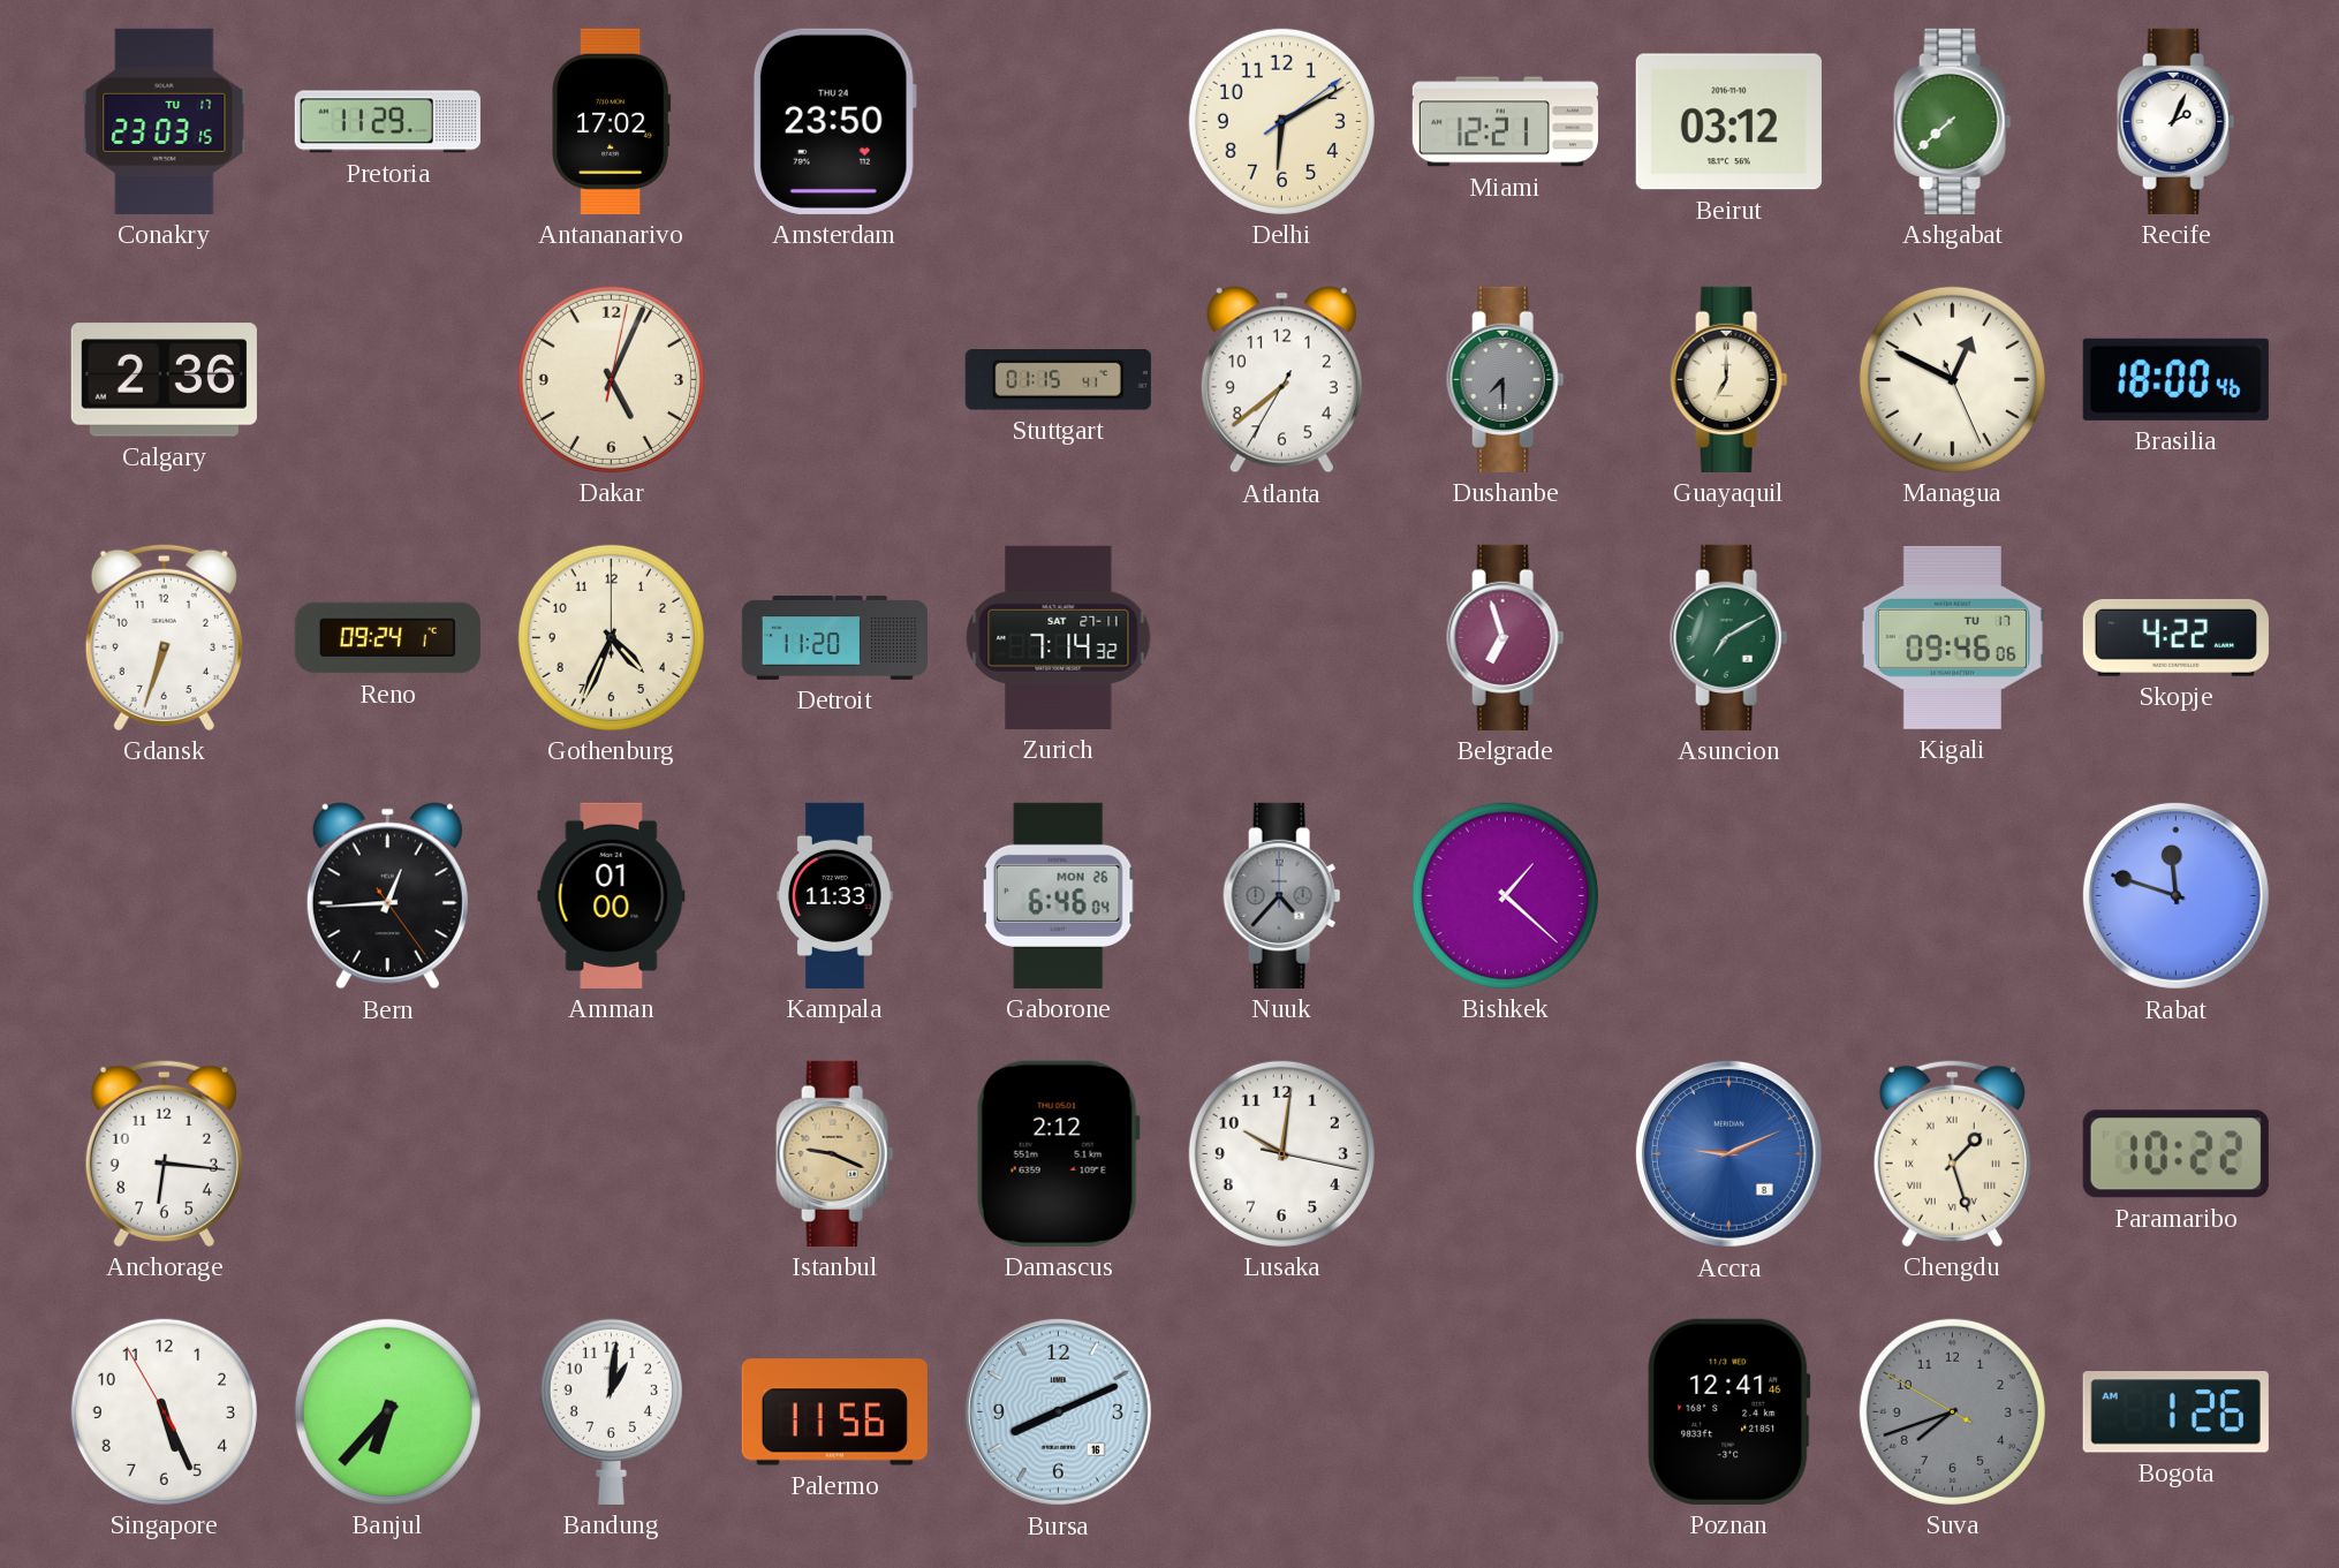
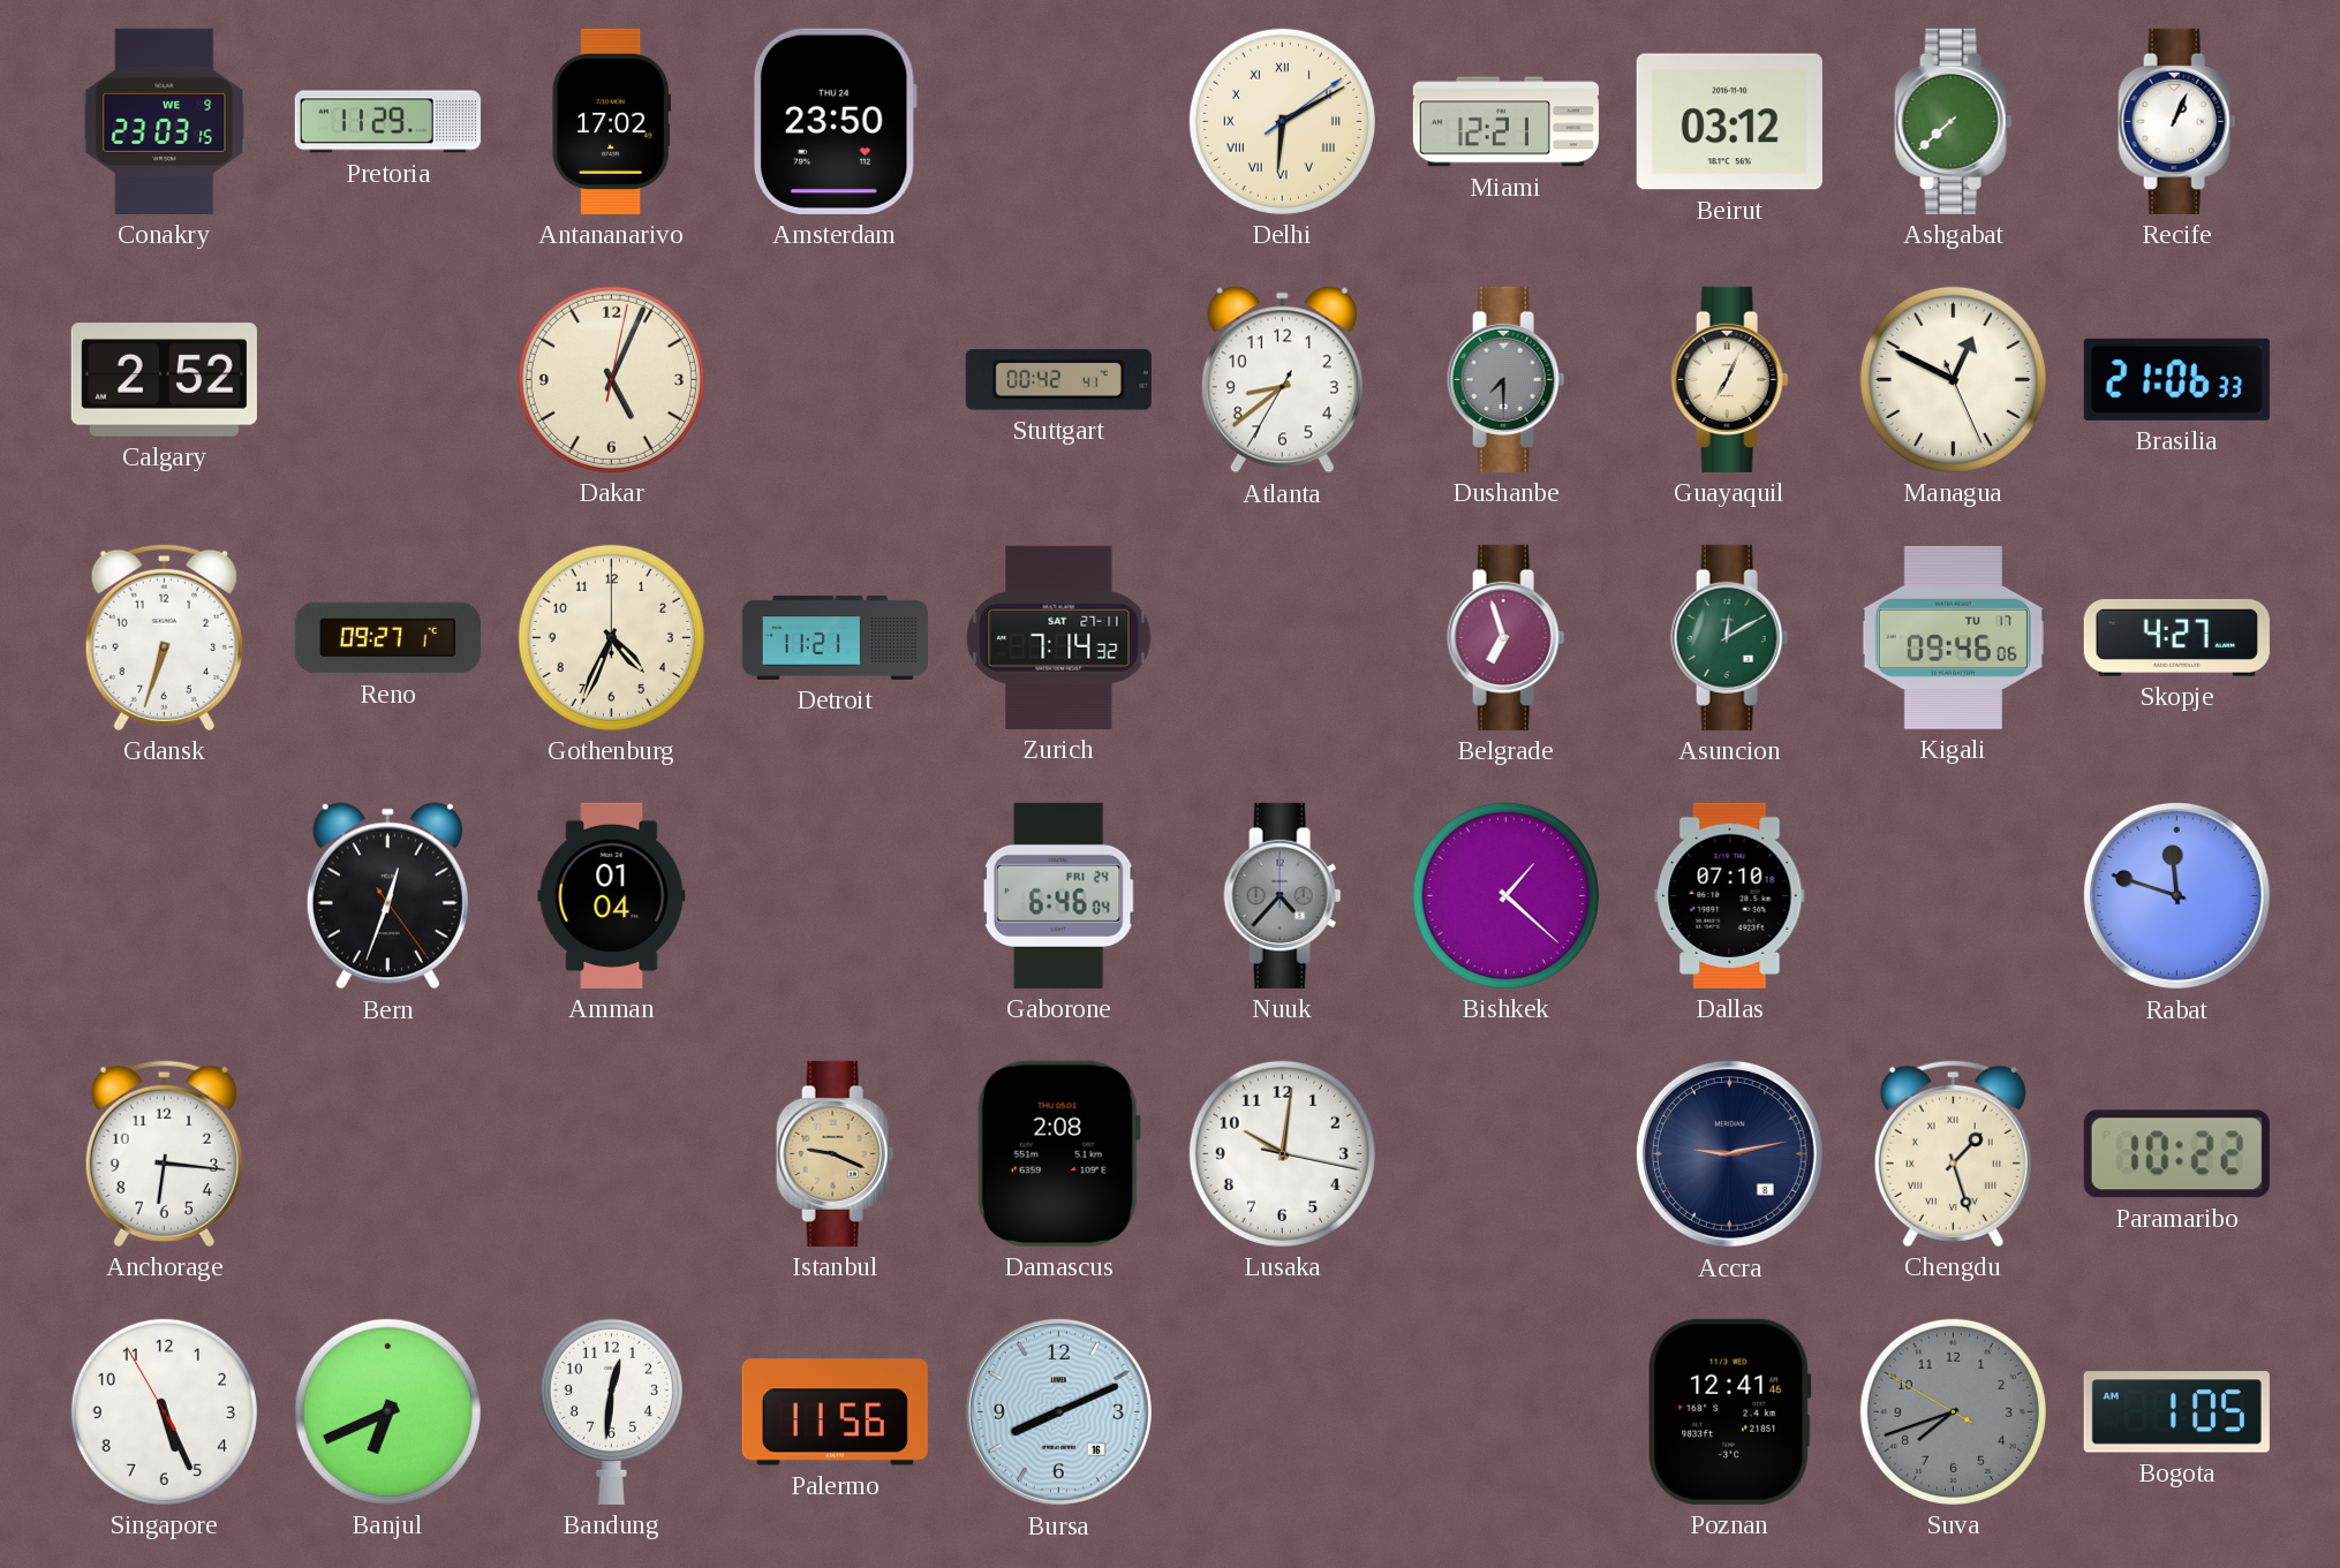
Conakry date: TU 17 -> WE 9
Delhi numerals: Arabic -> Roman
Recife: 2:04 -> 1:04
Calgary: 2:36 -> 2:52
Stuttgart: 01:15 -> 00:42
Atlanta: 7:38 -> 8:38
Guayaquil: 7:00 -> 7:04
Brasilia: 18:00 -> 21:06
Reno: 09:24 -> 09:27
Detroit: 11:20 -> 11:21
Asuncion: 7:10 -> 12:10
Skopje: 4:22 -> 4:27
Bern: 12:44 -> 12:33
Amman: 01:00 -> 01:04
Kampala: 11:33 -> none
Gaborone date: MON 26 -> FRI 24
Dallas: none -> 07:10
Damascus: 2:12 -> 2:08
Accra: 9:11 -> 9:13
Accra dial: blue -> navy
Banjul: 6:37 -> 6:41
Bandung: 1:01 -> 12:31
Bogota: 1:26 -> 1:05
